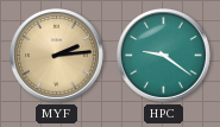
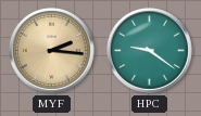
MYF: 2:14 -> 2:16
